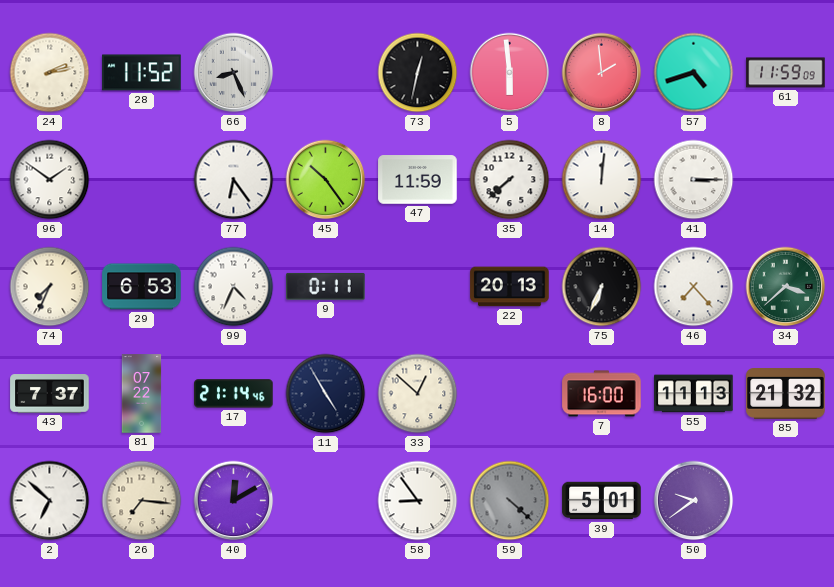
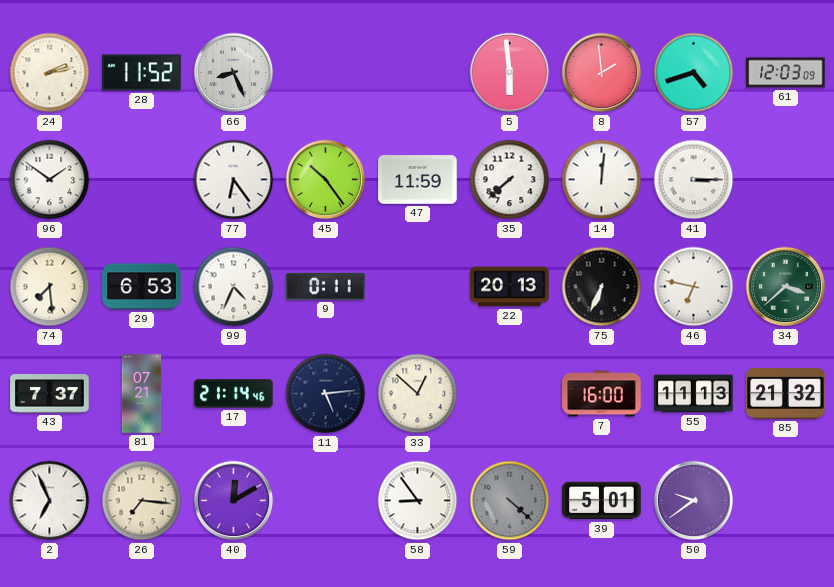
73: 12:32 -> none
61: 11:59 -> 12:03
74: 7:34 -> 7:29
46: 7:23 -> 6:47
81: 07:22 -> 07:21
11: 4:55 -> 5:14
2: 6:52 -> 6:56
